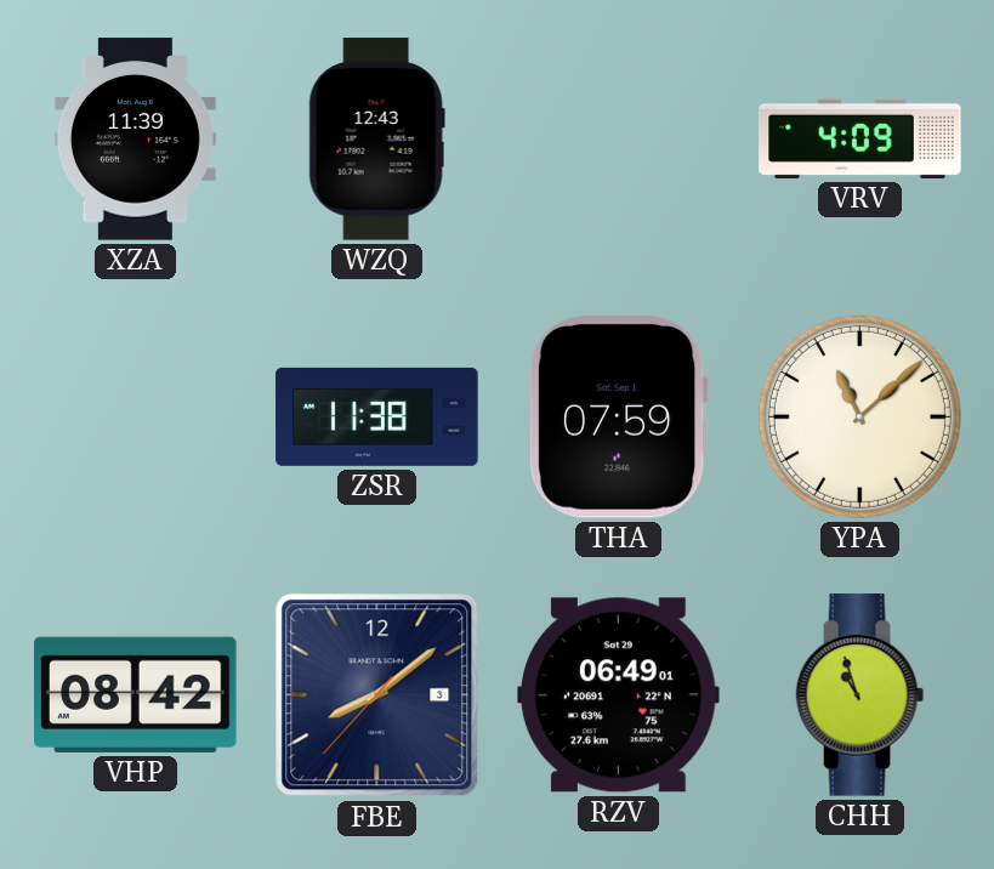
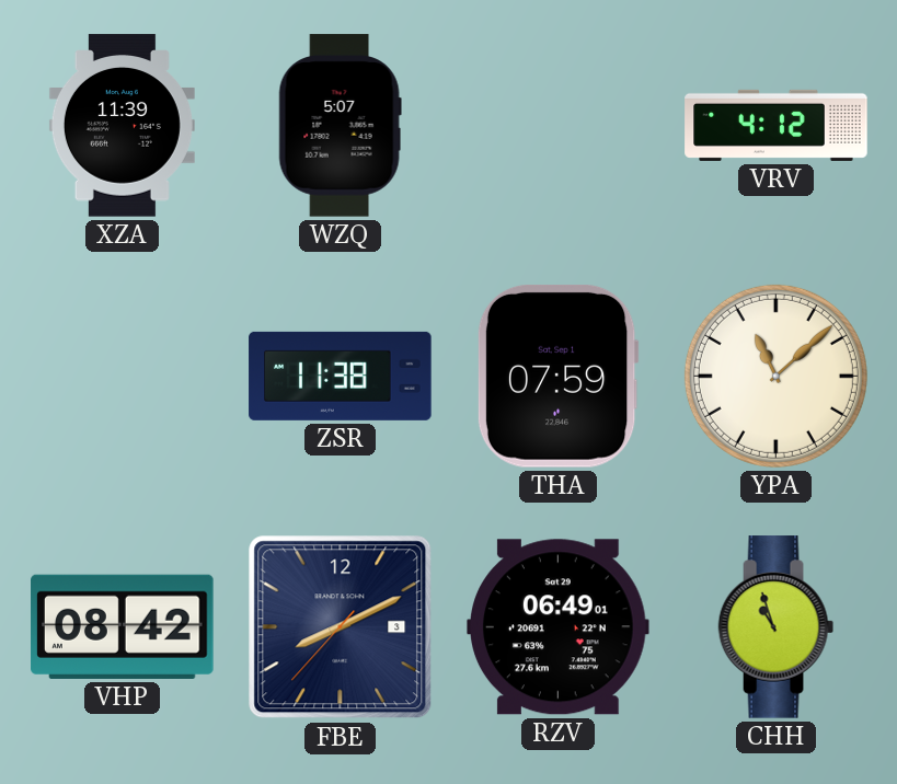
WZQ: 12:43 -> 5:07
VRV: 4:09 -> 4:12
FBE: 8:08 -> 8:10
